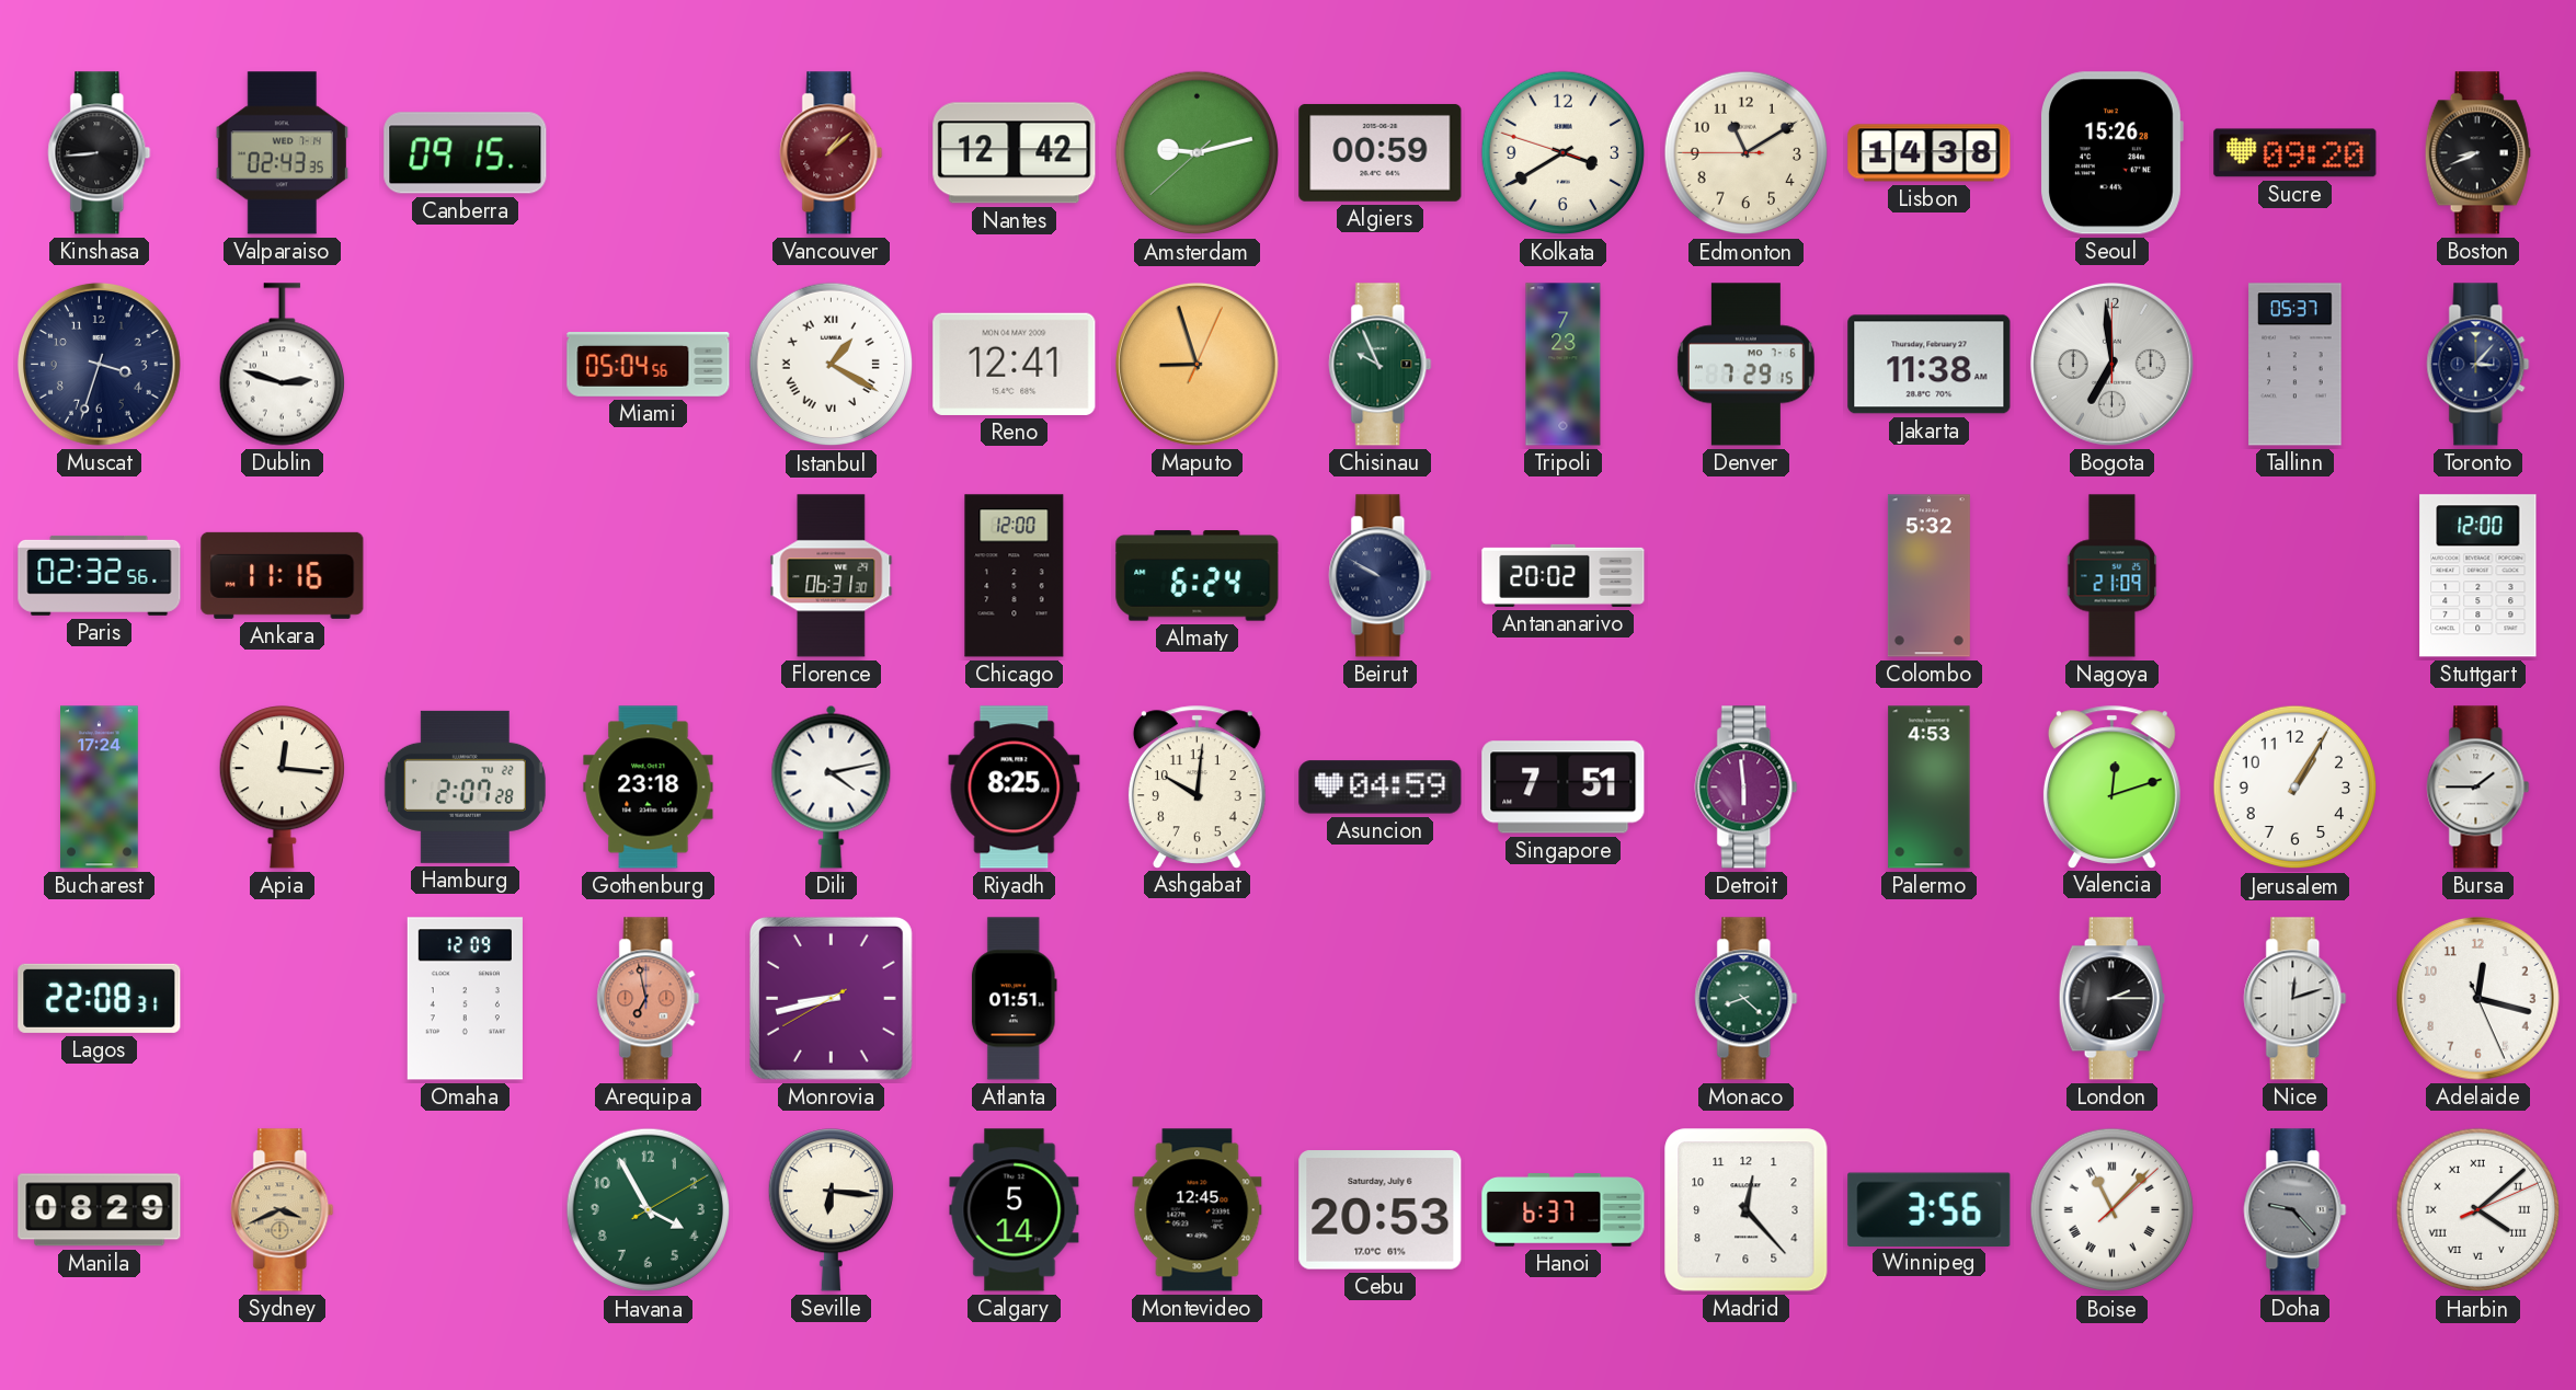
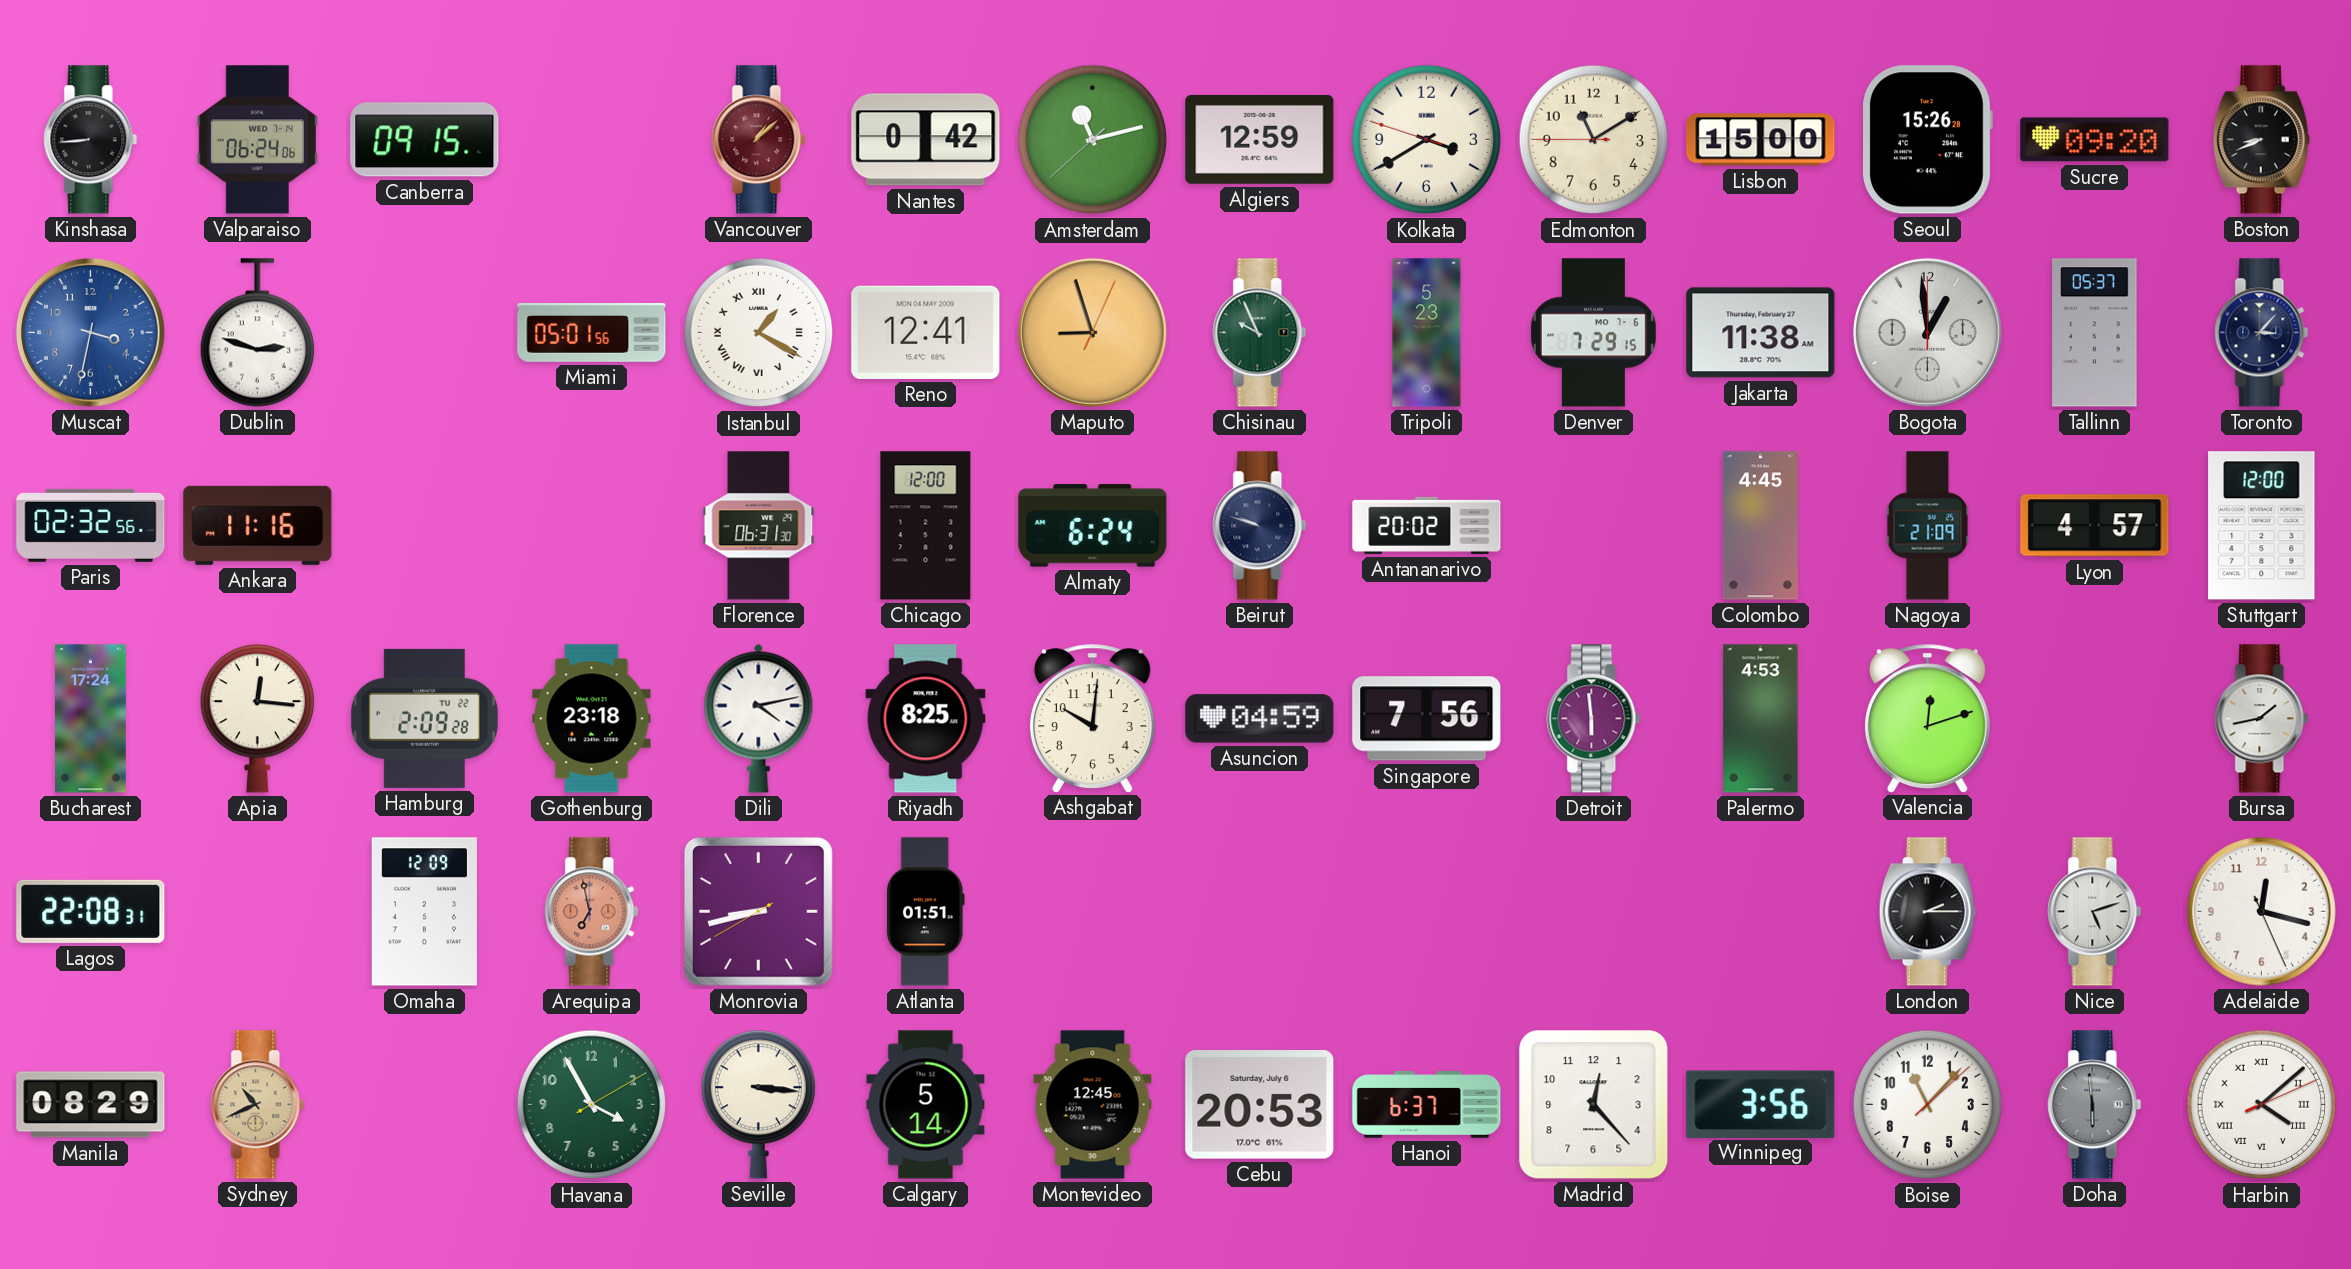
Valparaiso: 02:43 -> 06:24
Nantes: 12:42 -> 0:42
Amsterdam: 9:12 -> 11:12
Algiers: 00:59 -> 12:59
Lisbon: 14:38 -> 15:00
Muscat: 3:33 -> 3:32
Muscat dial: navy -> blue
Miami: 05:04 -> 05:01
Tripoli: 7:23 -> 5:23
Bogota: 6:59 -> 12:59
Beirut: 9:50 -> 9:48
Colombo: 5:32 -> 4:45
Lyon: none -> 4:57
Hamburg: 2:07 -> 2:09
Singapore: 7:51 -> 7:56
Jerusalem: 1:05 -> none
Bursa: 1:45 -> 1:43
Monaco: 8:22 -> none
Nice: 12:12 -> 5:12
Sydney: 3:41 -> 10:41
Seville: 6:16 -> 3:16
Boise numerals: Roman -> Arabic
Doha: 9:23 -> 5:59
